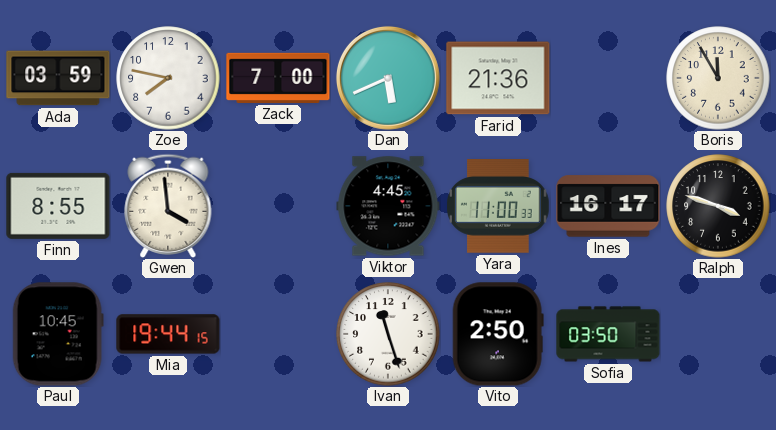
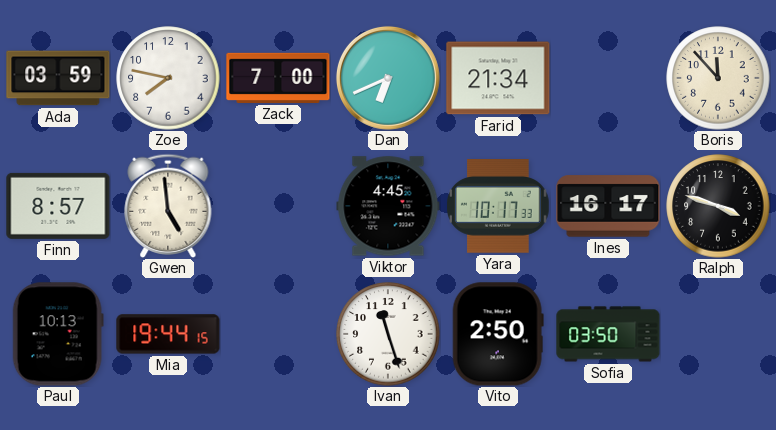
Dan: 5:41 -> 6:41
Farid: 21:36 -> 21:34
Boris: 11:55 -> 11:53
Finn: 8:55 -> 8:57
Gwen: 3:59 -> 4:59
Yara: 11:00 -> 10:17
Paul: 10:45 -> 10:13
